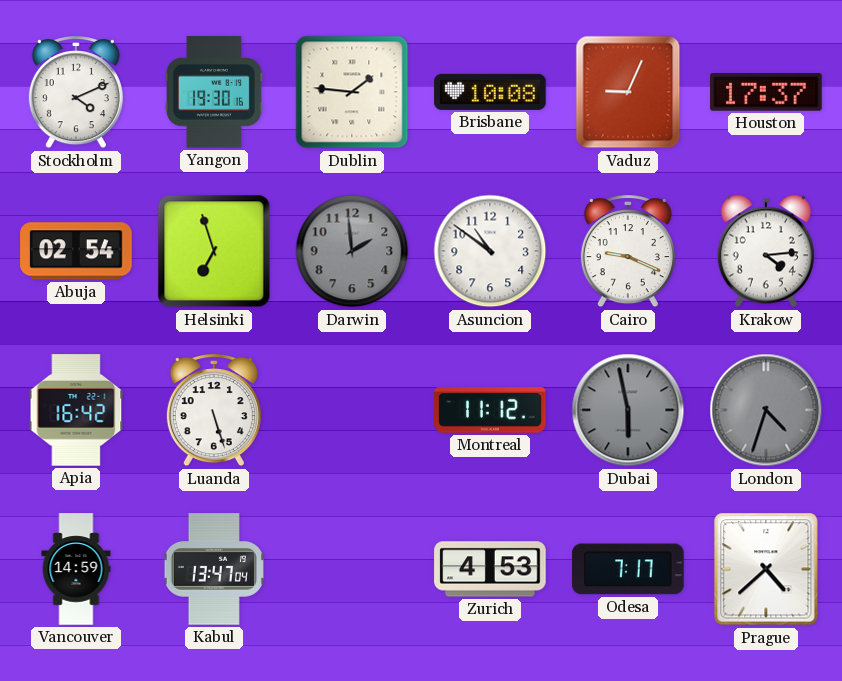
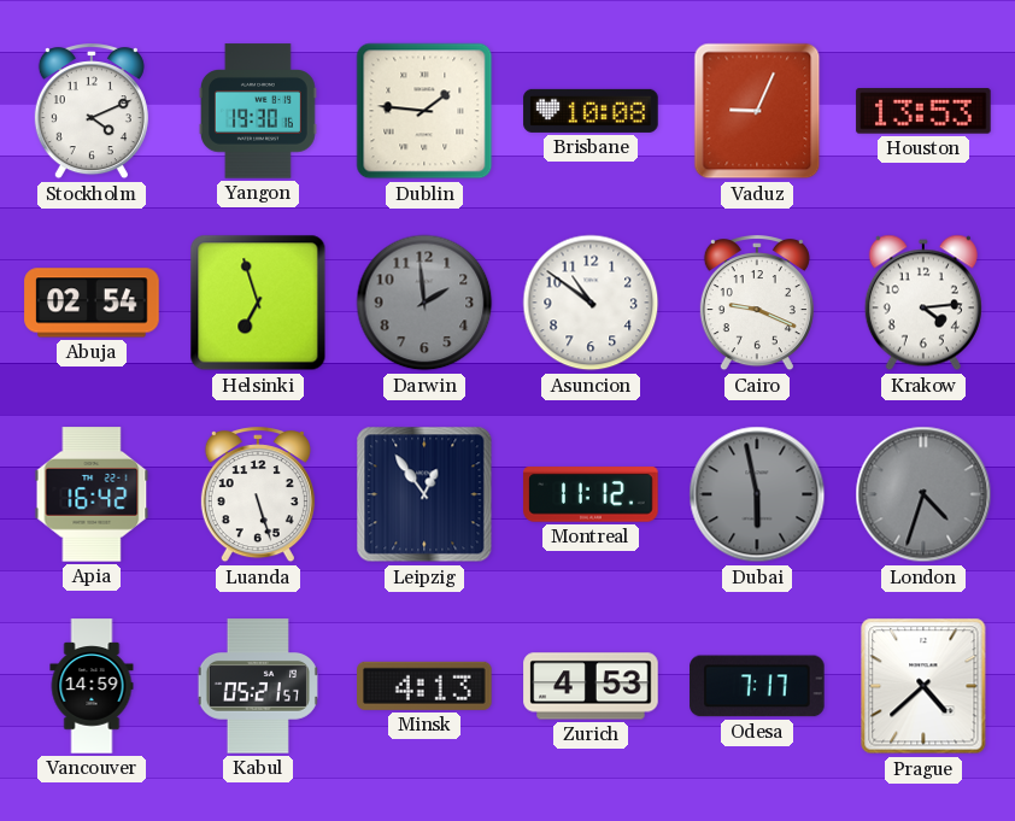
Houston: 17:37 -> 13:53
Leipzig: none -> 12:54
Kabul: 13:47 -> 05:21
Minsk: none -> 4:13
